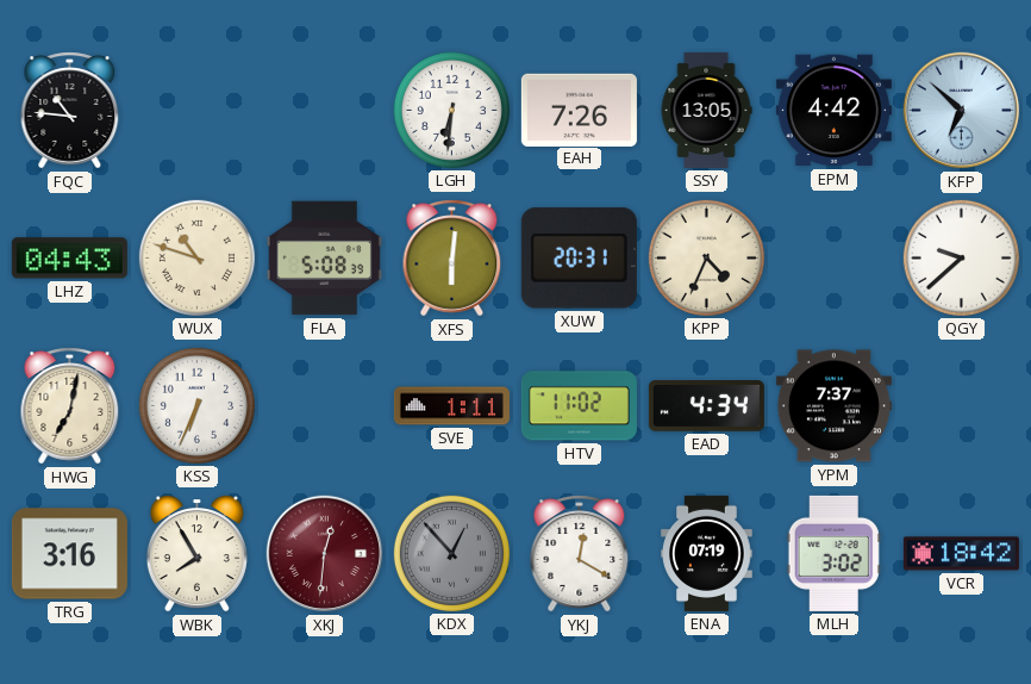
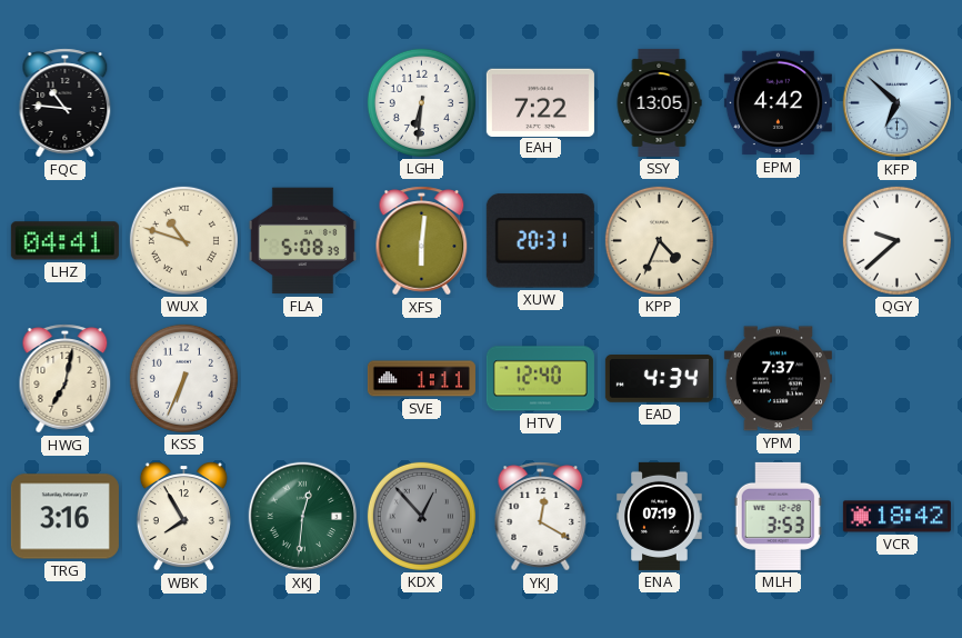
EAH: 7:26 -> 7:22
LHZ: 04:43 -> 04:41
HTV: 11:02 -> 12:40
XKJ dial: burgundy -> green
MLH: 3:02 -> 3:53
